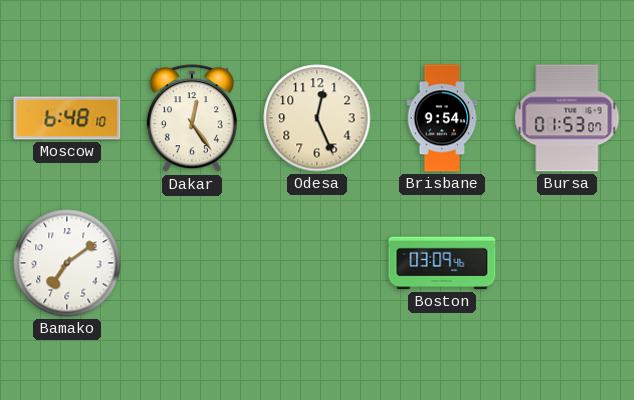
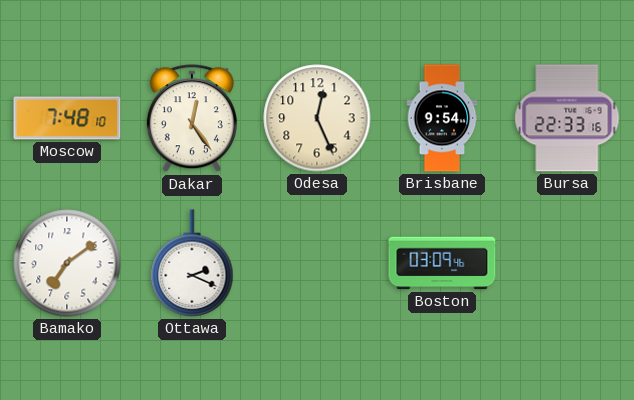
Moscow: 6:48 -> 7:48
Bursa: 01:53 -> 22:33
Ottawa: none -> 2:19
